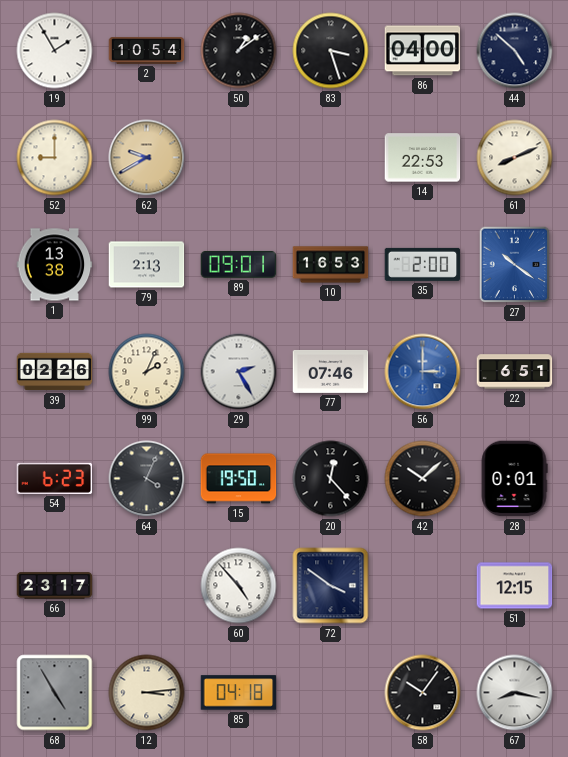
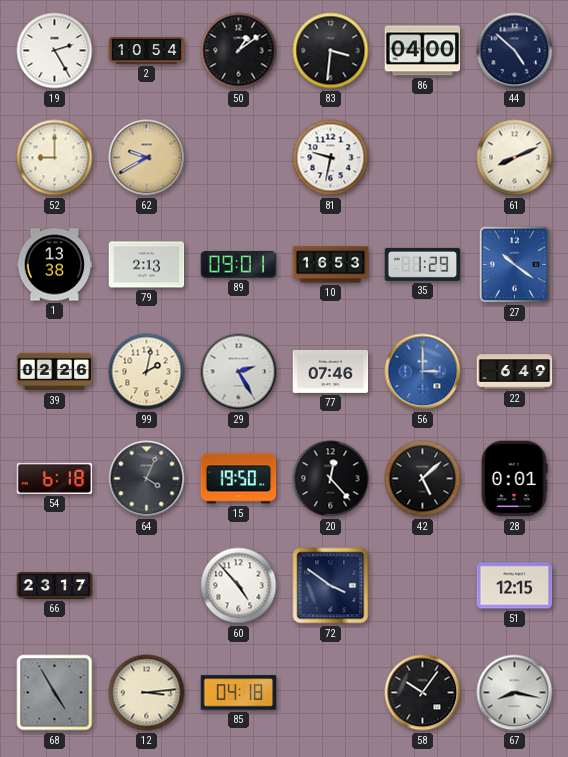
19: 1:55 -> 2:25
83: 3:27 -> 3:31
81: none -> 9:32
14: 22:53 -> none
35: 2:00 -> 1:29
99: 2:04 -> 2:02
22: 6:51 -> 6:49
54: 6:23 -> 6:18
42: 10:08 -> 5:08
